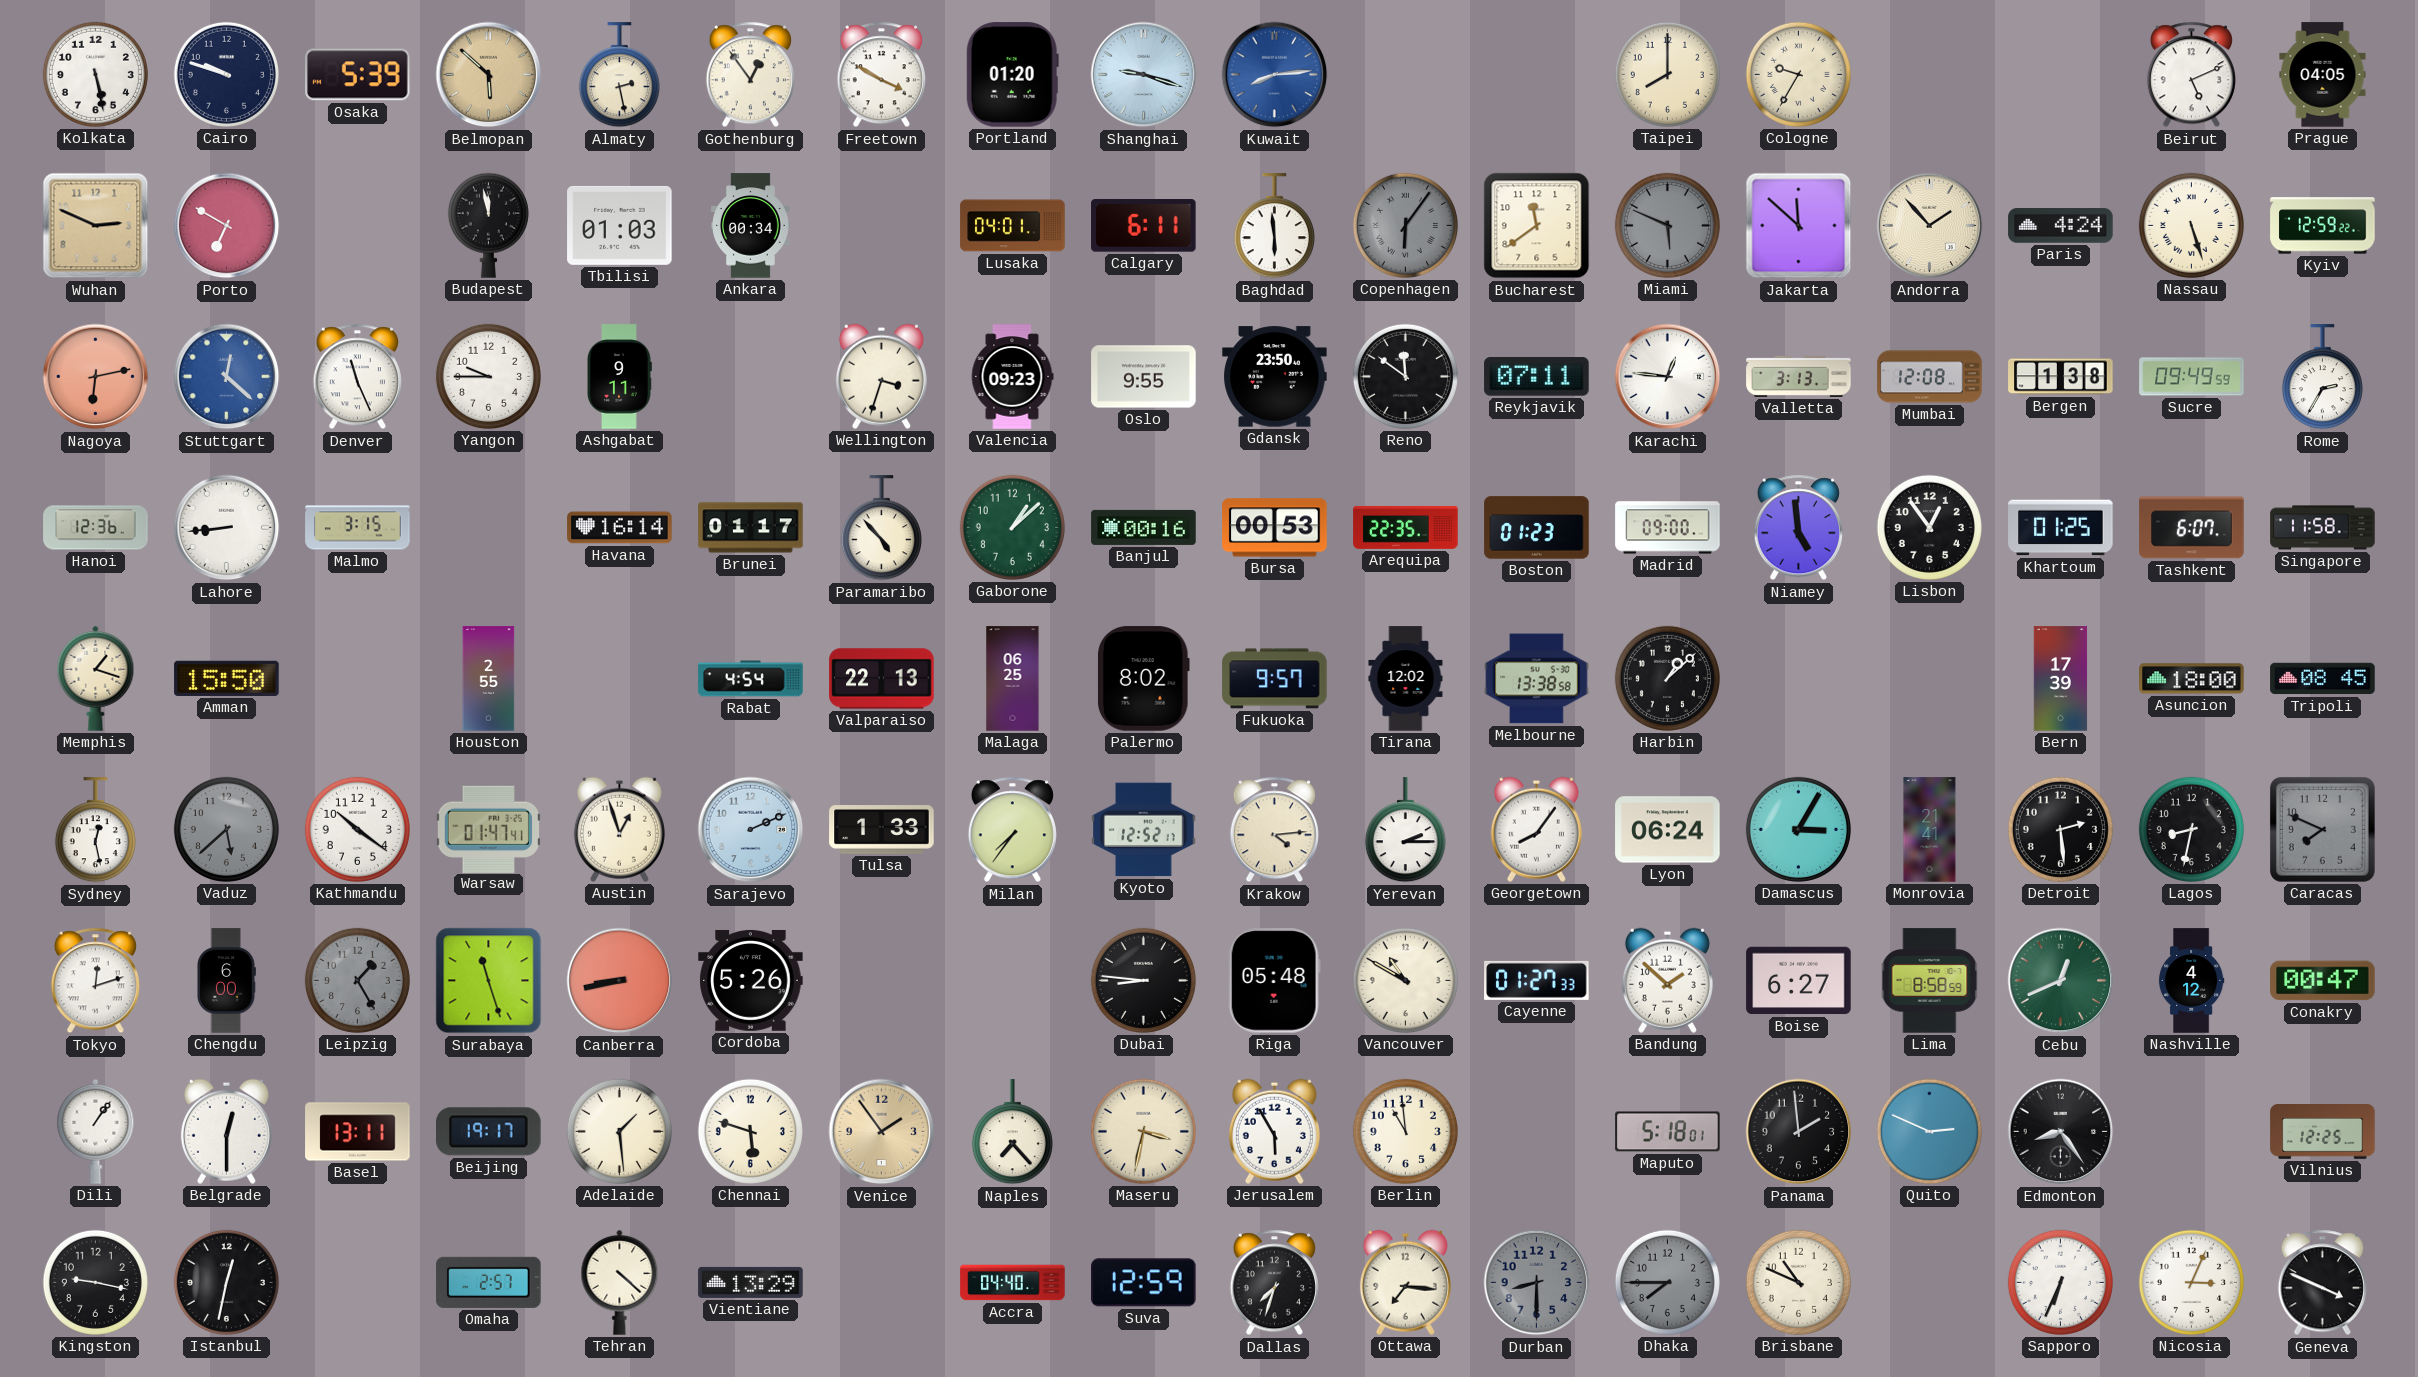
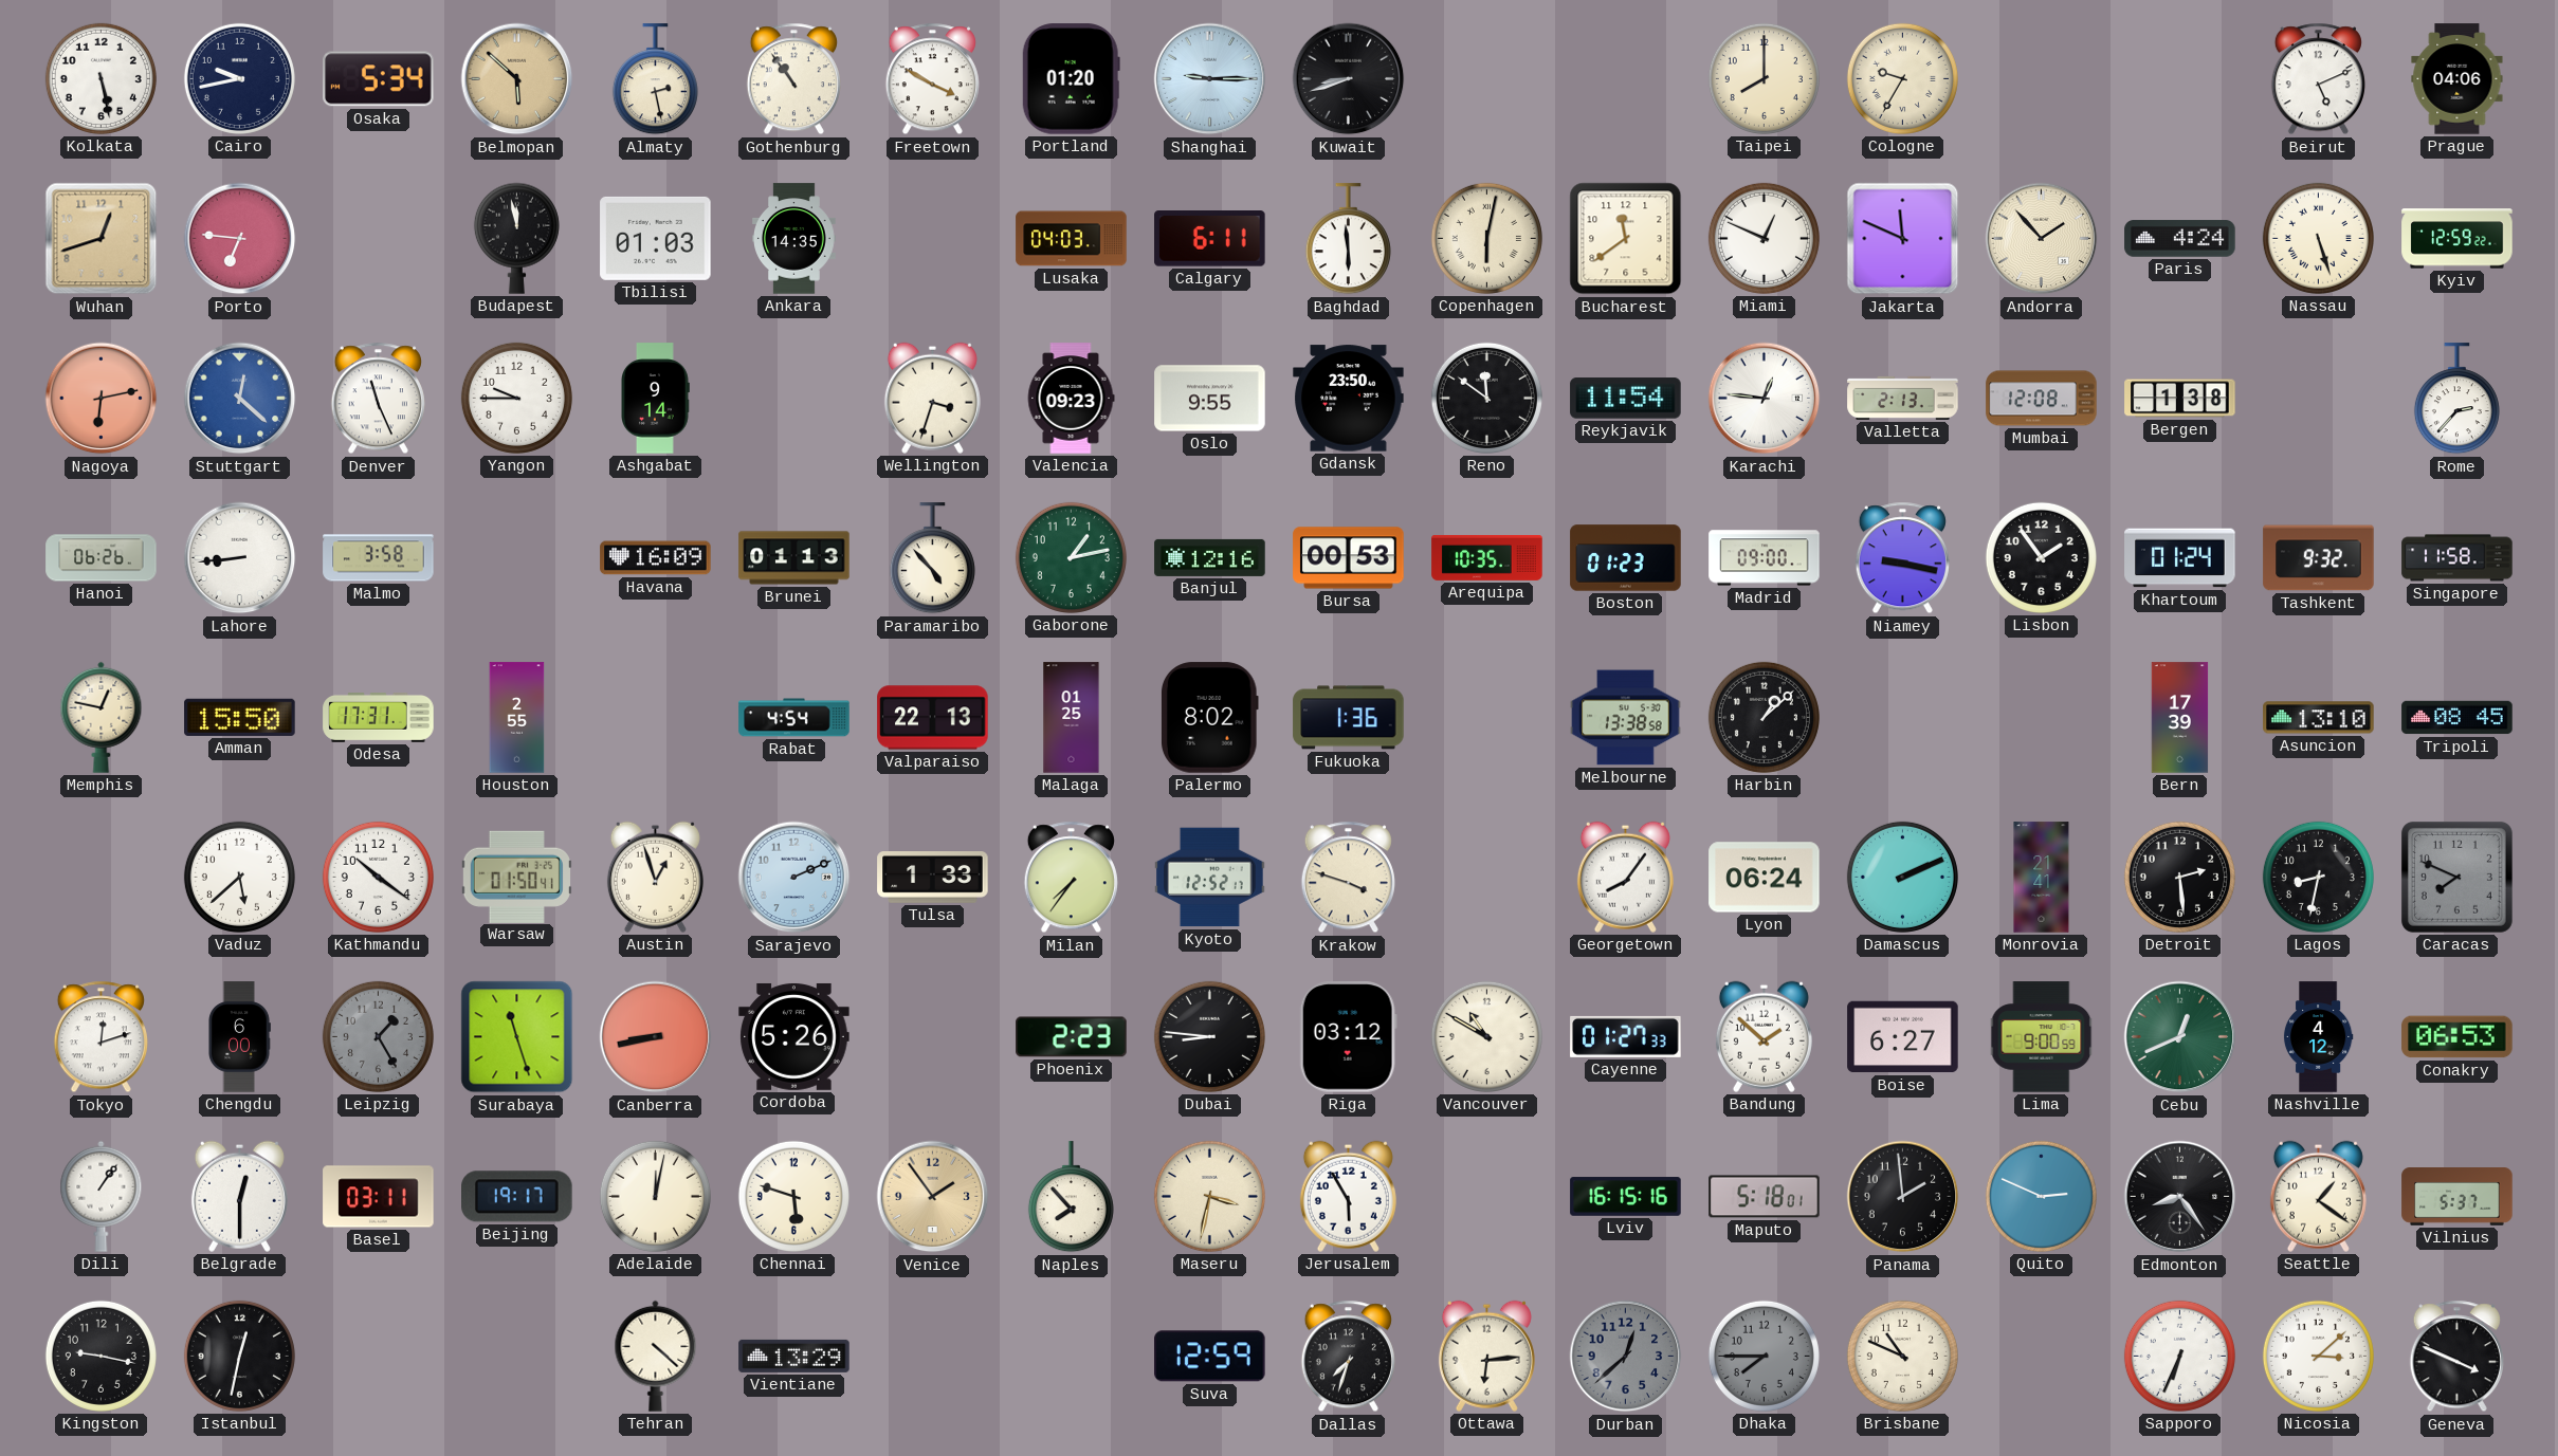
Cairo: 9:48 -> 9:43
Osaka: 5:39 -> 5:34
Gothenburg: 12:54 -> 10:54
Shanghai: 9:18 -> 9:15
Kuwait: 8:14 -> 8:42
Kuwait dial: blue -> black
Prague: 04:05 -> 04:06
Wuhan: 2:49 -> 12:42
Porto: 6:50 -> 6:46
Ankara: 00:34 -> 14:35
Lusaka: 04:01 -> 04:03
Copenhagen: 6:06 -> 6:02
Copenhagen dial: grey -> cream
Miami: 5:49 -> 12:49
Miami dial: grey -> white
Jakarta: 11:52 -> 11:49
Ashgabat: 9:11 -> 9:14
Reykjavik: 07:11 -> 11:54
Valletta: 3:13 -> 2:13
Sucre: 09:49 -> none
Rome: 2:35 -> 2:37
Hanoi: 12:36 -> 06:26
Malmo: 3:15 -> 3:58
Havana: 16:14 -> 16:09
Brunei: 01:17 -> 01:13
Gaborone: 1:08 -> 1:13
Banjul: 00:16 -> 12:16
Arequipa: 22:35 -> 10:35
Niamey: 4:59 -> 9:17
Lisbon: 12:54 -> 1:54
Khartoum: 01:25 -> 01:24
Tashkent: 6:07 -> 9:32
Memphis: 1:18 -> 12:47
Odesa: none -> 17:31
Malaga: 06:25 -> 01:25
Fukuoka: 9:57 -> 1:36
Tirana: 12:02 -> none
Asuncion: 18:00 -> 13:10
Sydney: 12:28 -> none
Vaduz dial: grey -> white
Warsaw: 01:47 -> 01:50
Krakow: 4:14 -> 3:48
Yerevan: 2:15 -> none
Damascus: 3:05 -> 2:11
Phoenix: none -> 2:23
Riga: 05:48 -> 03:12
Lima: 8:58 -> 9:00
Conakry: 00:47 -> 06:53
Basel: 13:11 -> 03:11
Adelaide: 1:29 -> 12:02
Naples: 7:23 -> 7:53
Berlin: 10:59 -> none
Lviv: none -> 16:15
Seattle: none -> 1:21
Vilnius: 12:25 -> 5:37
Omaha: 2:57 -> none
Accra: 04:40 -> none
Ottawa: 7:16 -> 6:14
Durban: 8:30 -> 12:38
Nicosia: 3:04 -> 3:08
